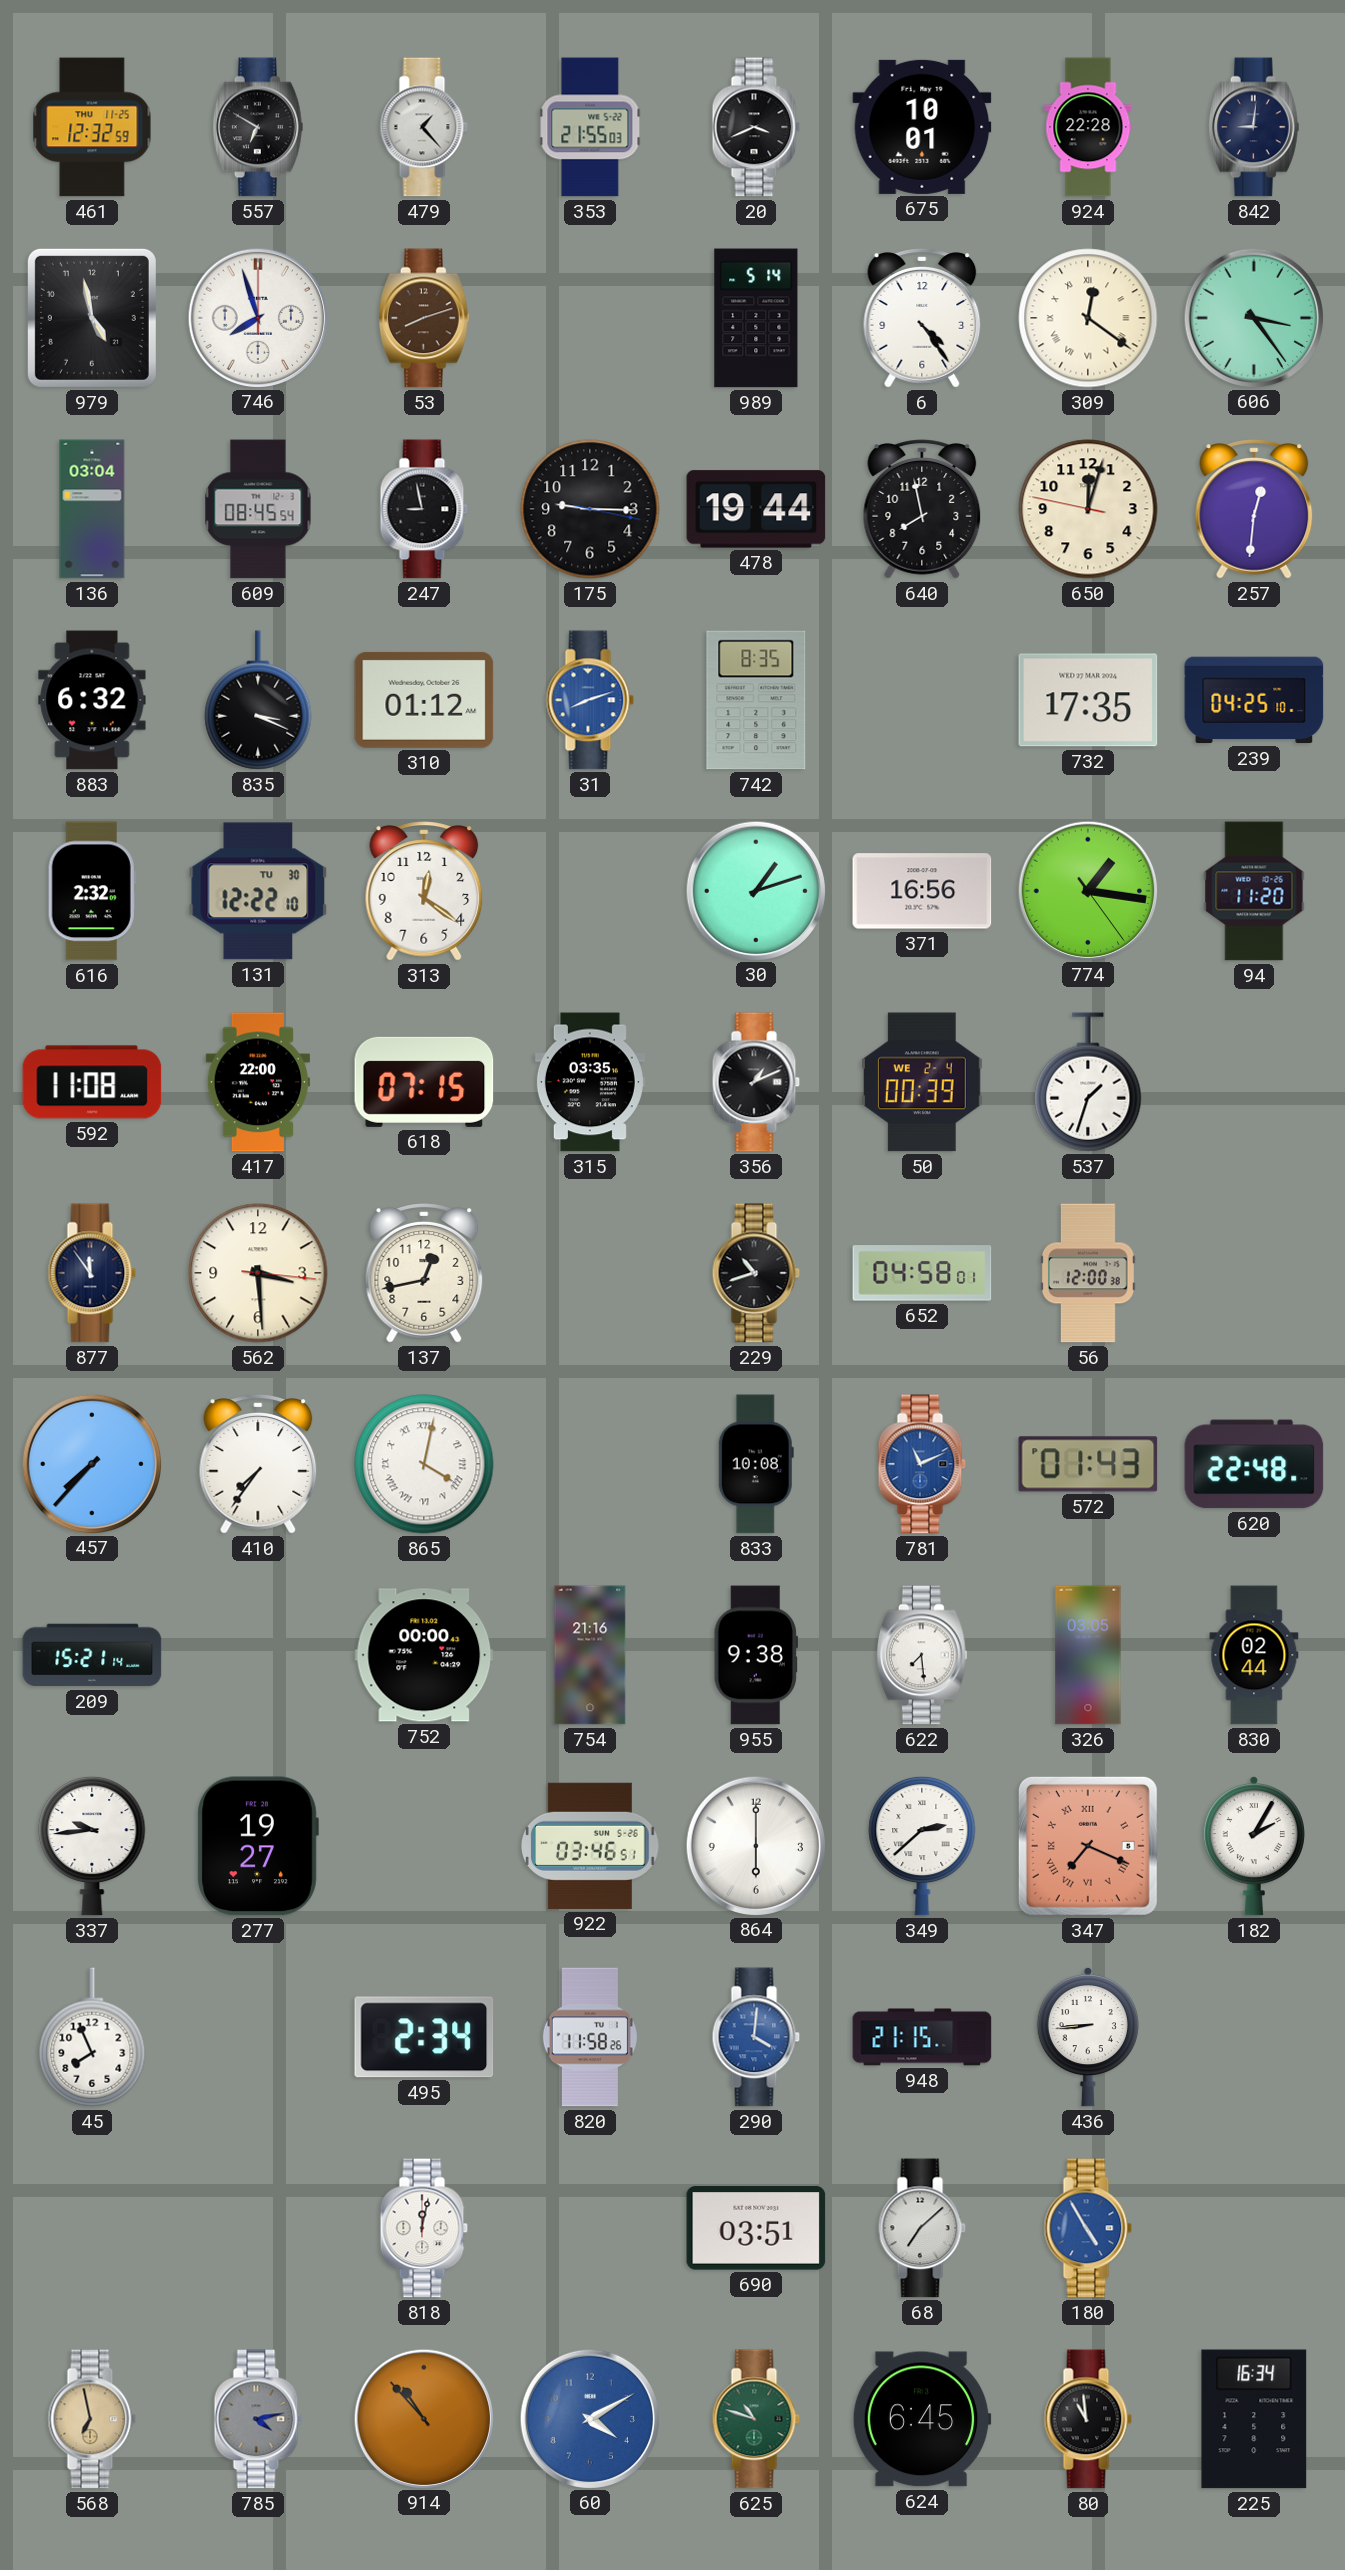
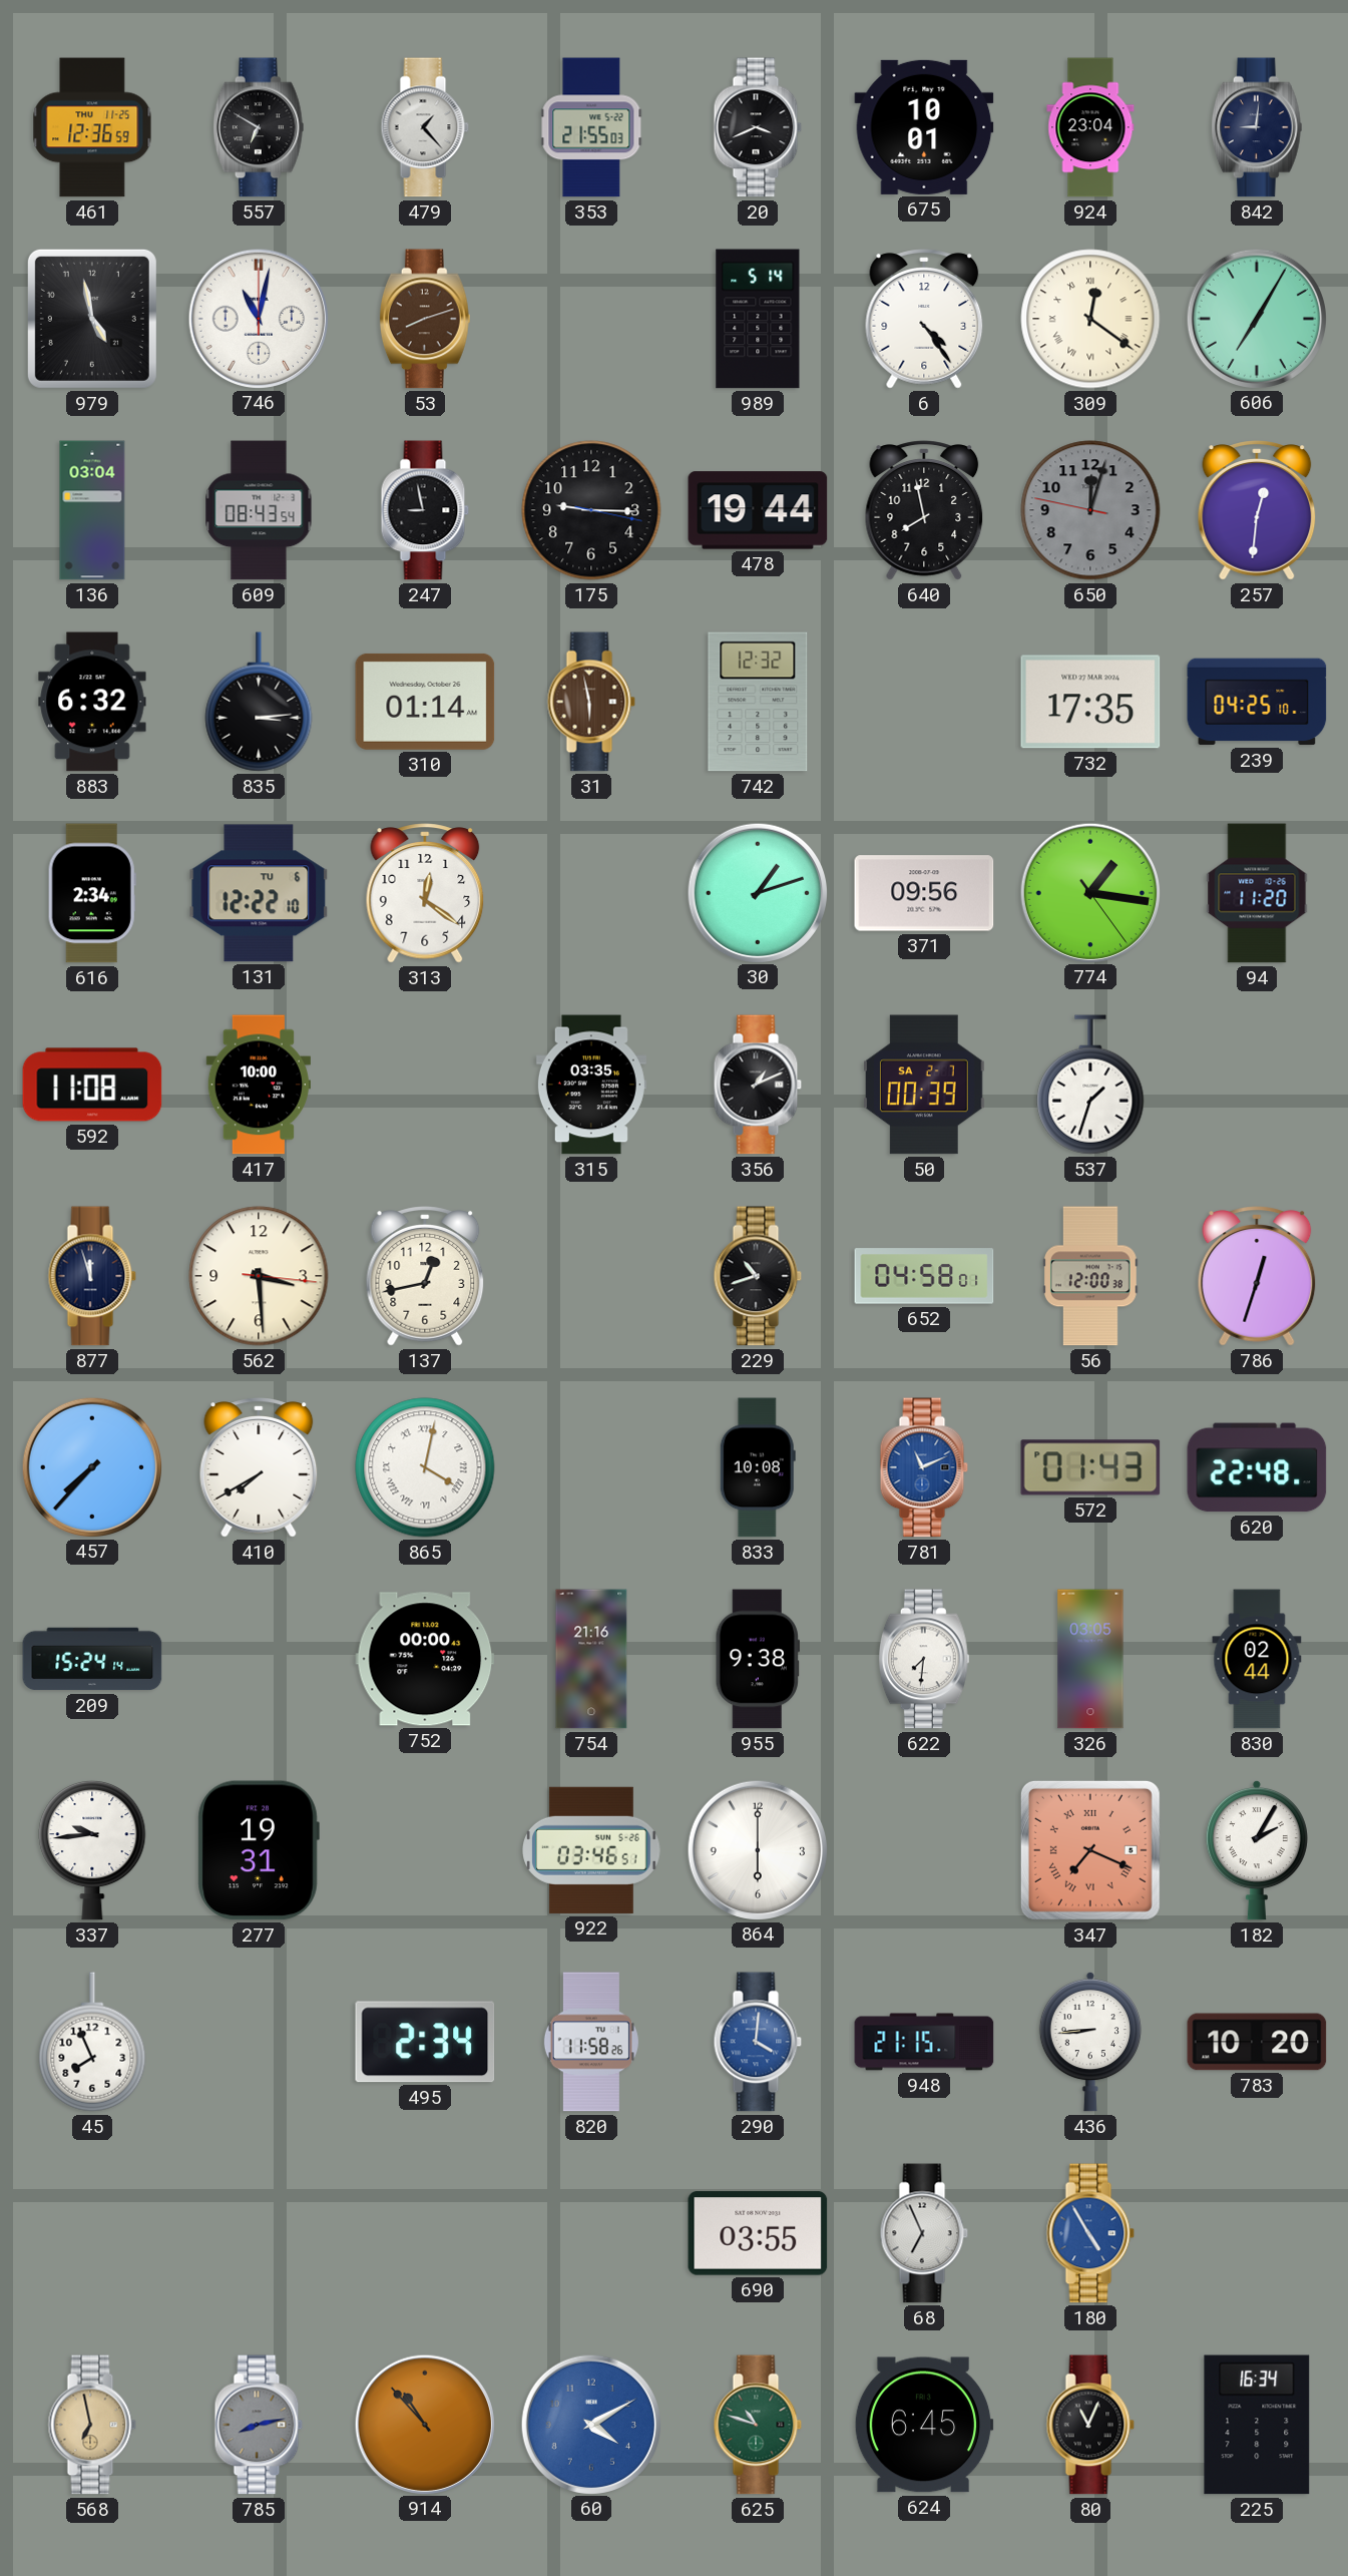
461: 12:32 -> 12:36
924: 22:28 -> 23:04
746: 7:57 -> 11:02
606: 3:24 -> 7:05
609: 08:45 -> 08:43
650 dial: cream -> grey
835: 3:19 -> 3:14
310: 01:12 -> 01:14
31: 8:12 -> 5:58
31 dial: blue -> brown
742: 8:35 -> 12:32
616: 2:32 -> 2:34
131 date: TU 30 -> TU 6
371: 16:56 -> 09:56
417: 22:00 -> 10:00
618: 07:15 -> none
50 date: WE 2-4 -> SA 2-7
877: 11:54 -> 11:57
786: none -> 12:33
410: 7:36 -> 7:40
209: 15:21 -> 15:24
622: 7:29 -> 7:31
277: 19:27 -> 19:31
349: 2:38 -> none
783: none -> 10:20
818: 12:02 -> none
690: 03:51 -> 03:55
68: 7:08 -> 6:56
785: 4:13 -> 8:13
80: 10:59 -> 11:04
